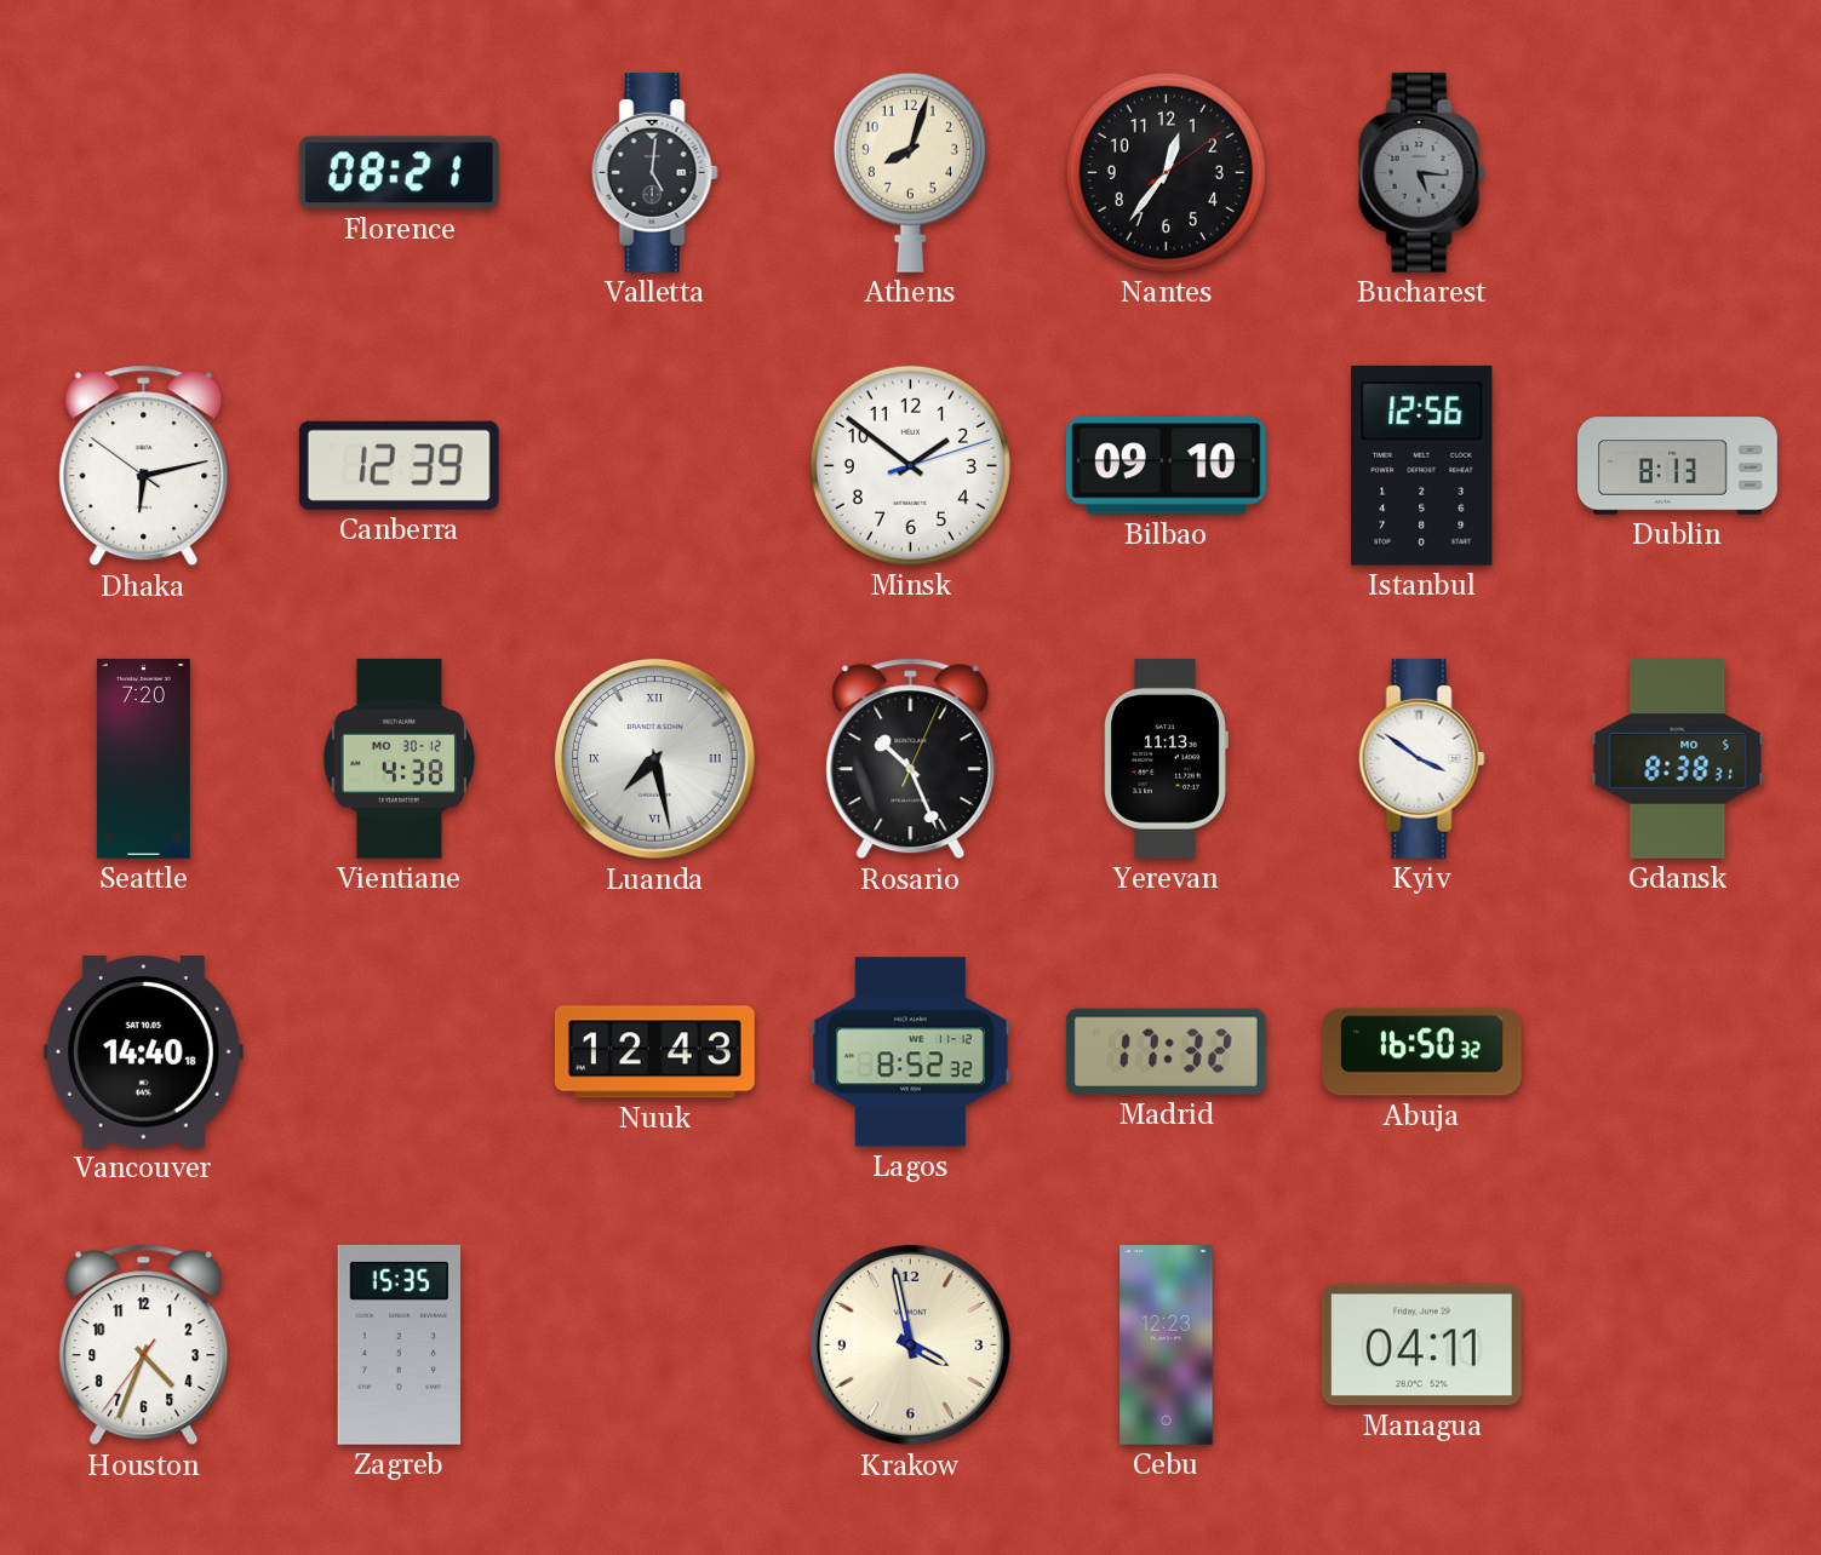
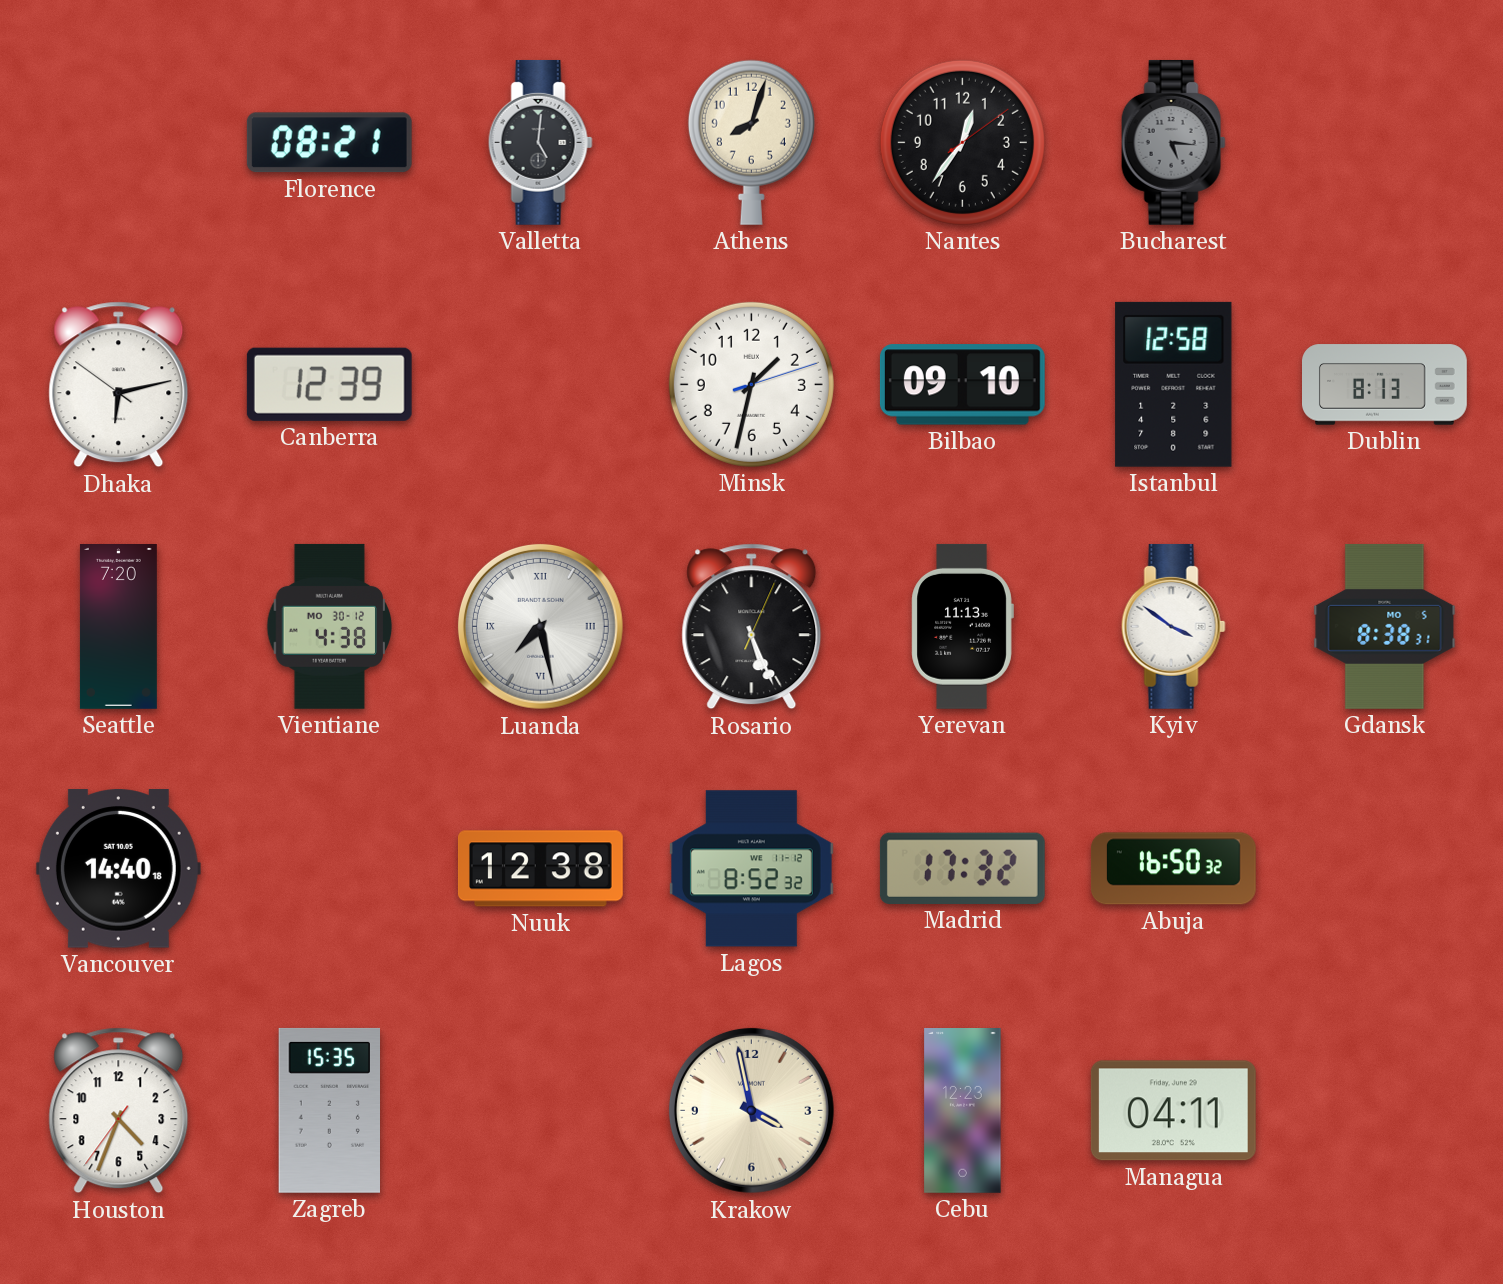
Minsk: 1:51 -> 1:32
Istanbul: 12:56 -> 12:58
Rosario: 10:26 -> 5:26
Nuuk: 12:43 -> 12:38
